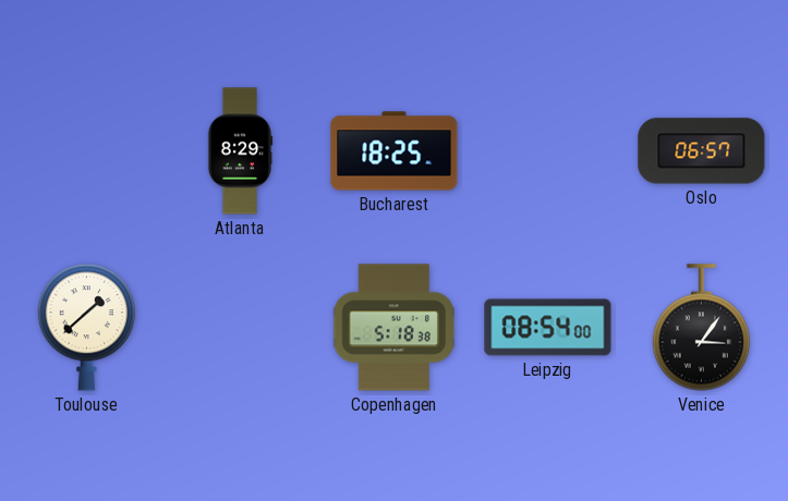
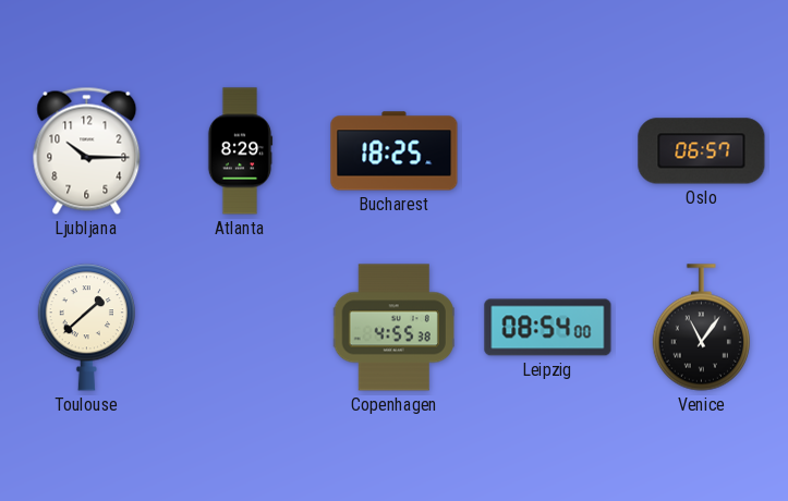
Ljubljana: none -> 10:15
Copenhagen: 5:18 -> 4:55
Venice: 3:06 -> 11:06
